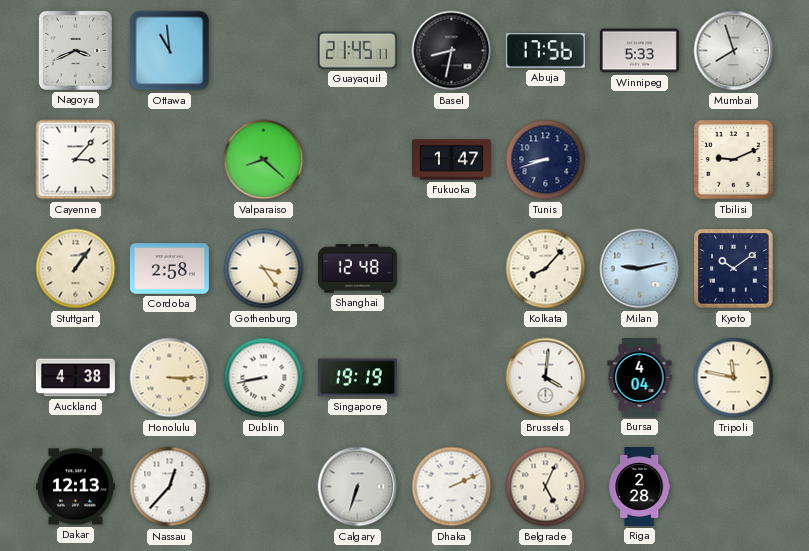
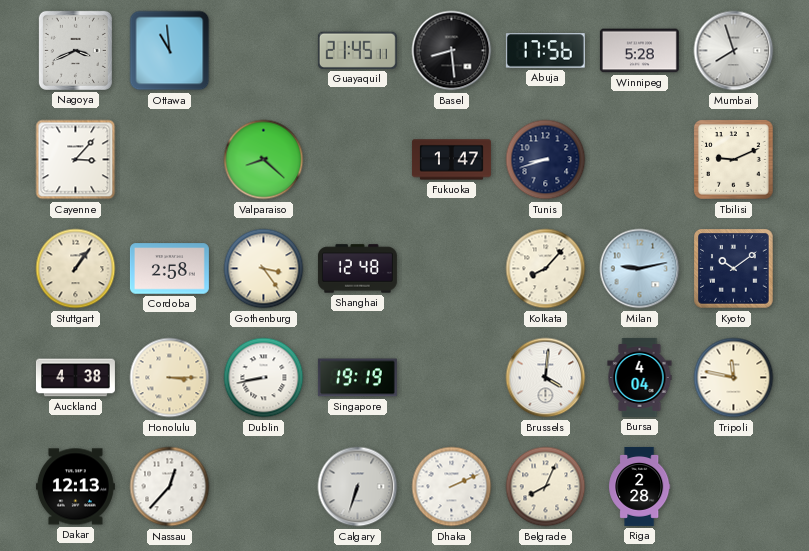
Basel: 8:32 -> 8:29
Winnipeg: 5:33 -> 5:28
Belgrade: 5:04 -> 8:04
